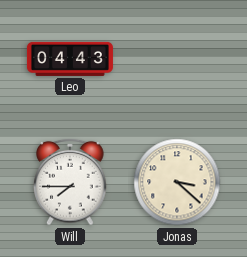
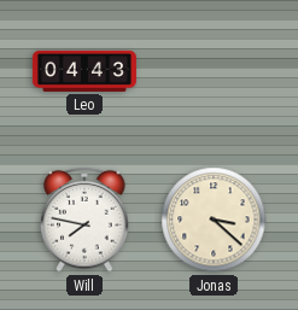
Will: 7:45 -> 7:47
